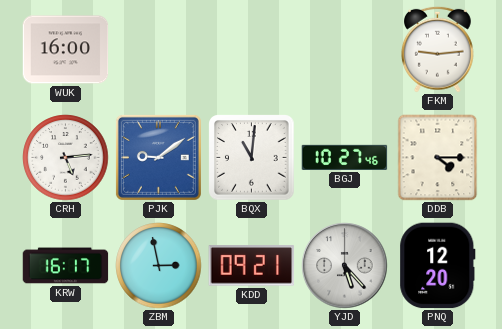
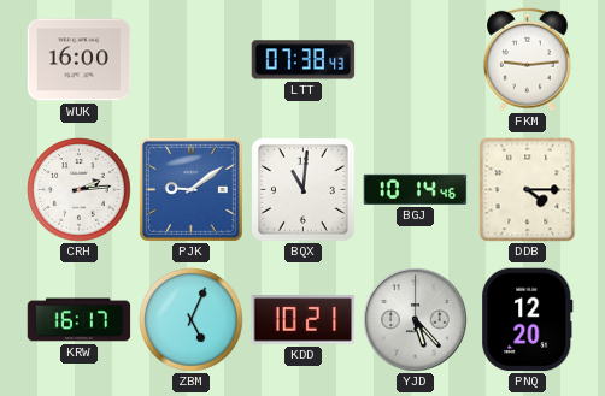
LTT: none -> 07:38
CRH: 5:14 -> 2:14
BGJ: 10:27 -> 10:14
ZBM: 2:58 -> 5:04
KDD: 09:21 -> 10:21
